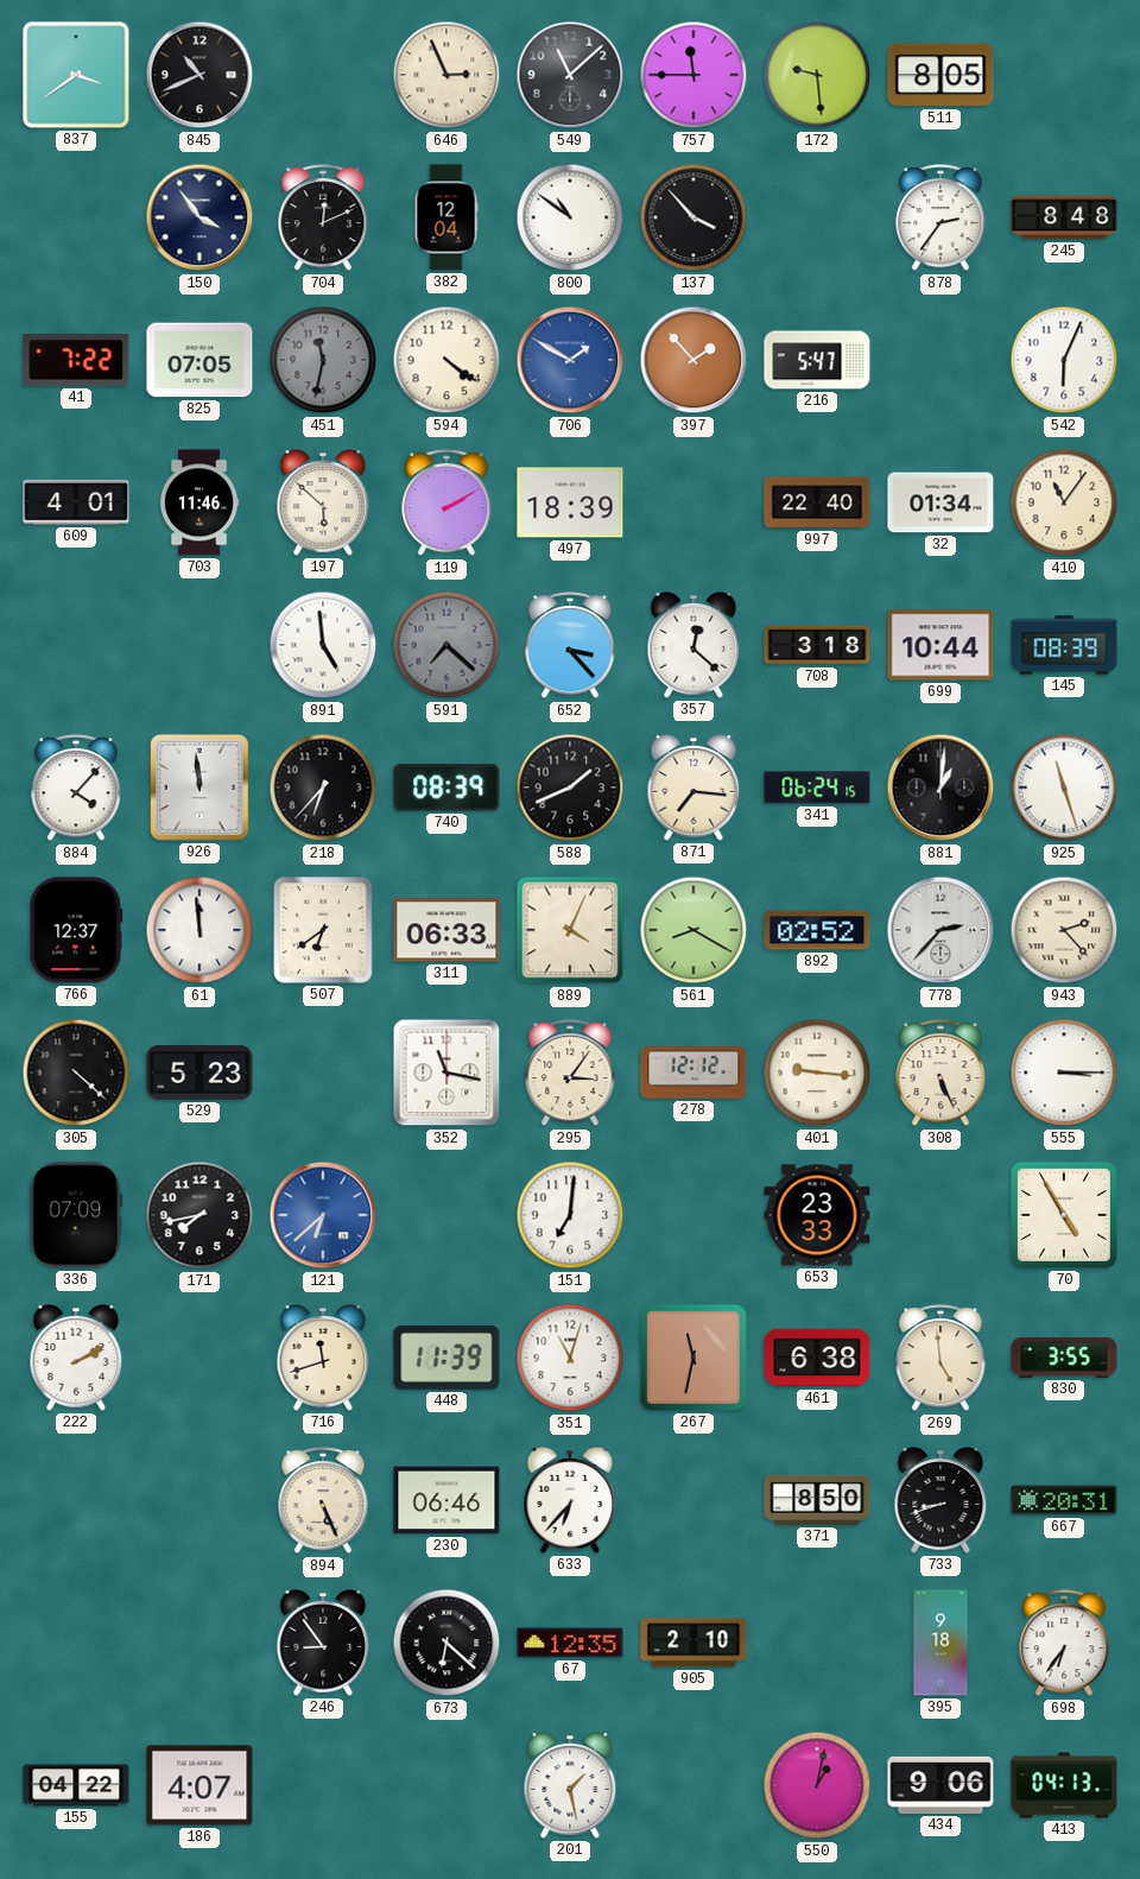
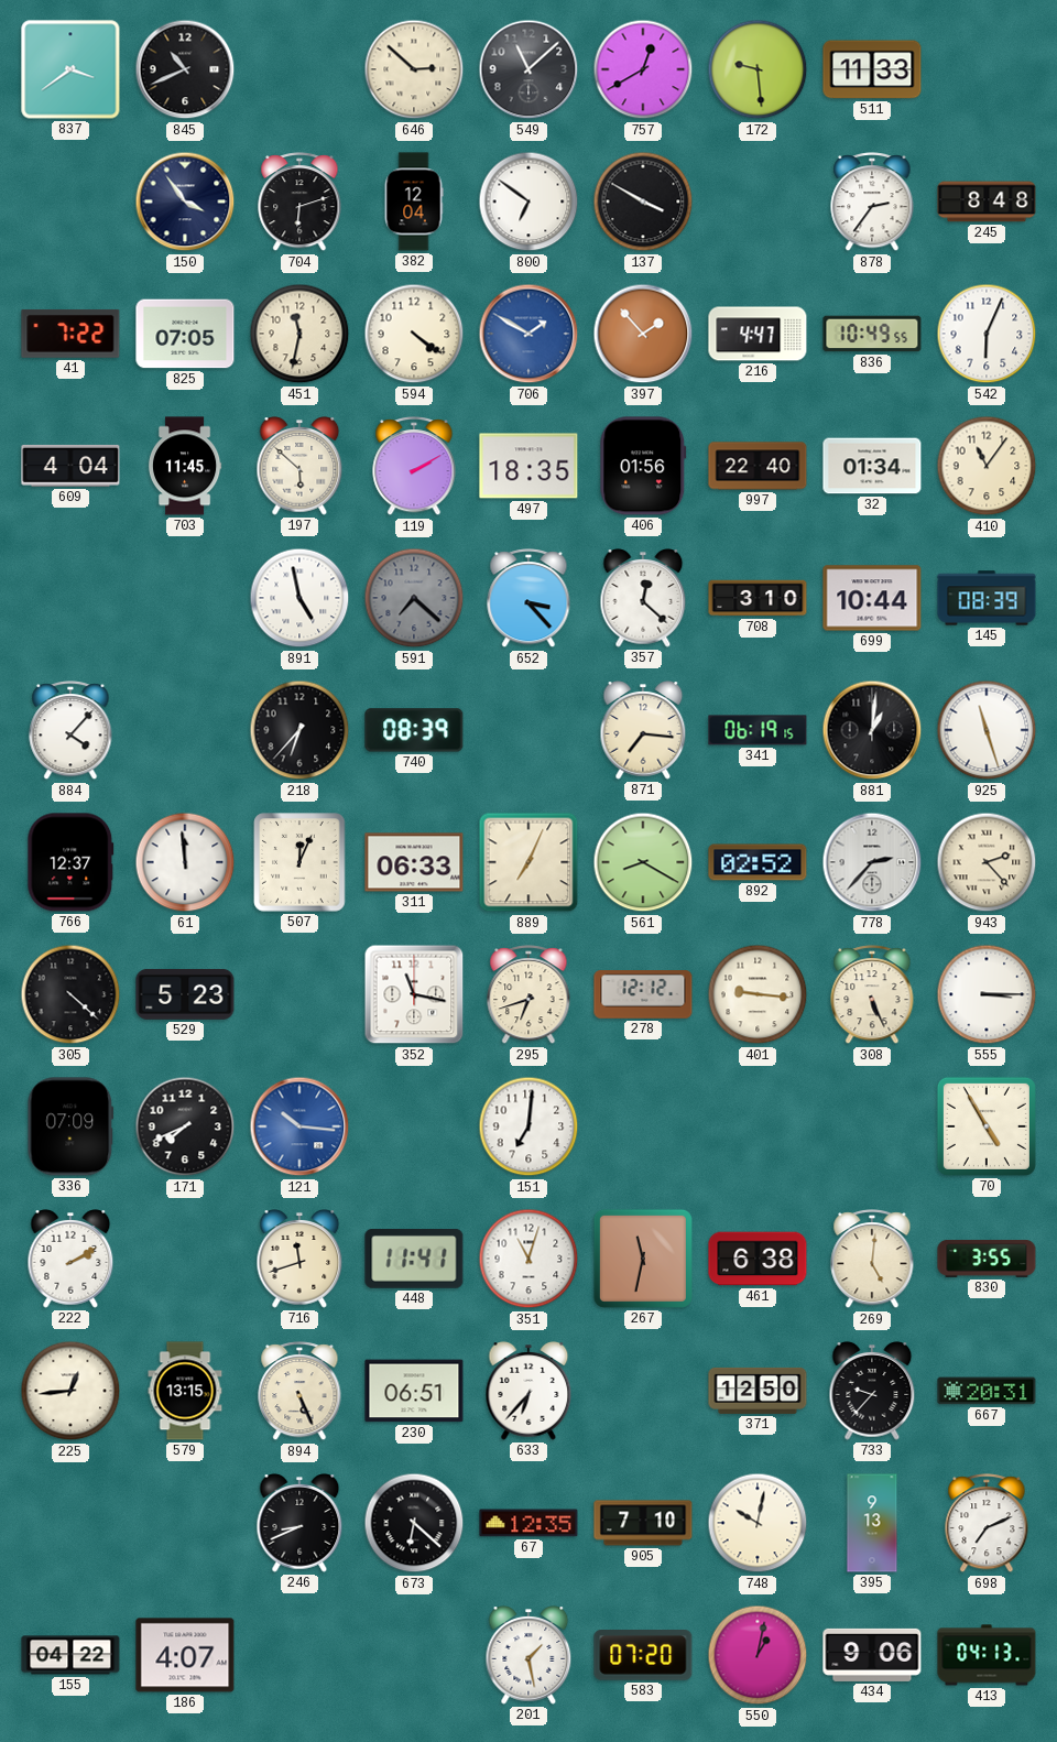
646: 2:56 -> 2:52
757: 11:45 -> 12:40
511: 8:05 -> 11:33
704: 12:11 -> 6:12
800: 10:51 -> 6:51
137: 3:53 -> 3:50
451 dial: grey -> cream
216: 5:47 -> 4:47
836: none -> 10:49
609: 4:01 -> 4:04
703: 11:46 -> 11:45
497: 18:39 -> 18:35
406: none -> 01:56
891: 4:59 -> 4:58
708: 3:18 -> 3:10
926: 11:59 -> none
588: 1:41 -> none
341: 06:24 -> 06:19
507: 6:39 -> 12:04
889: 4:04 -> 7:04
295: 3:06 -> 6:42
171: 7:43 -> 7:41
121: 6:38 -> 10:16
653: 23:33 -> none
448: 11:39 -> 11:41
269: 4:59 -> 5:01
225: none -> 12:44
579: none -> 13:15
230: 06:46 -> 06:51
371: 8:50 -> 12:50
733: 8:42 -> 9:37
246: 8:54 -> 8:41
905: 2:10 -> 7:10
748: none -> 10:02
395: 9:18 -> 9:13
698: 6:36 -> 7:11
583: none -> 07:20
